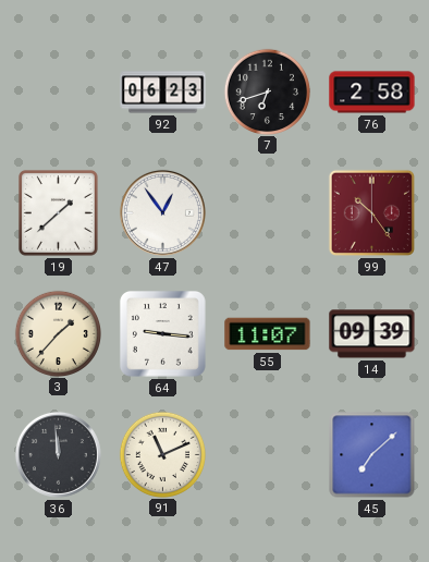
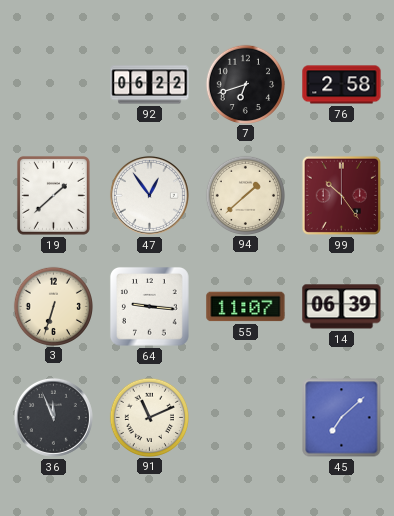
92: 06:23 -> 06:22
94: none -> 1:38
3: 1:37 -> 6:33
14: 09:39 -> 06:39
36: 11:59 -> 11:56
